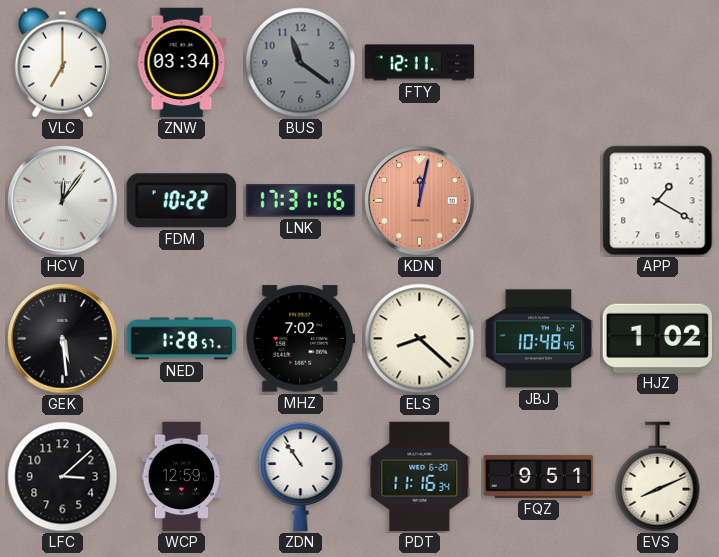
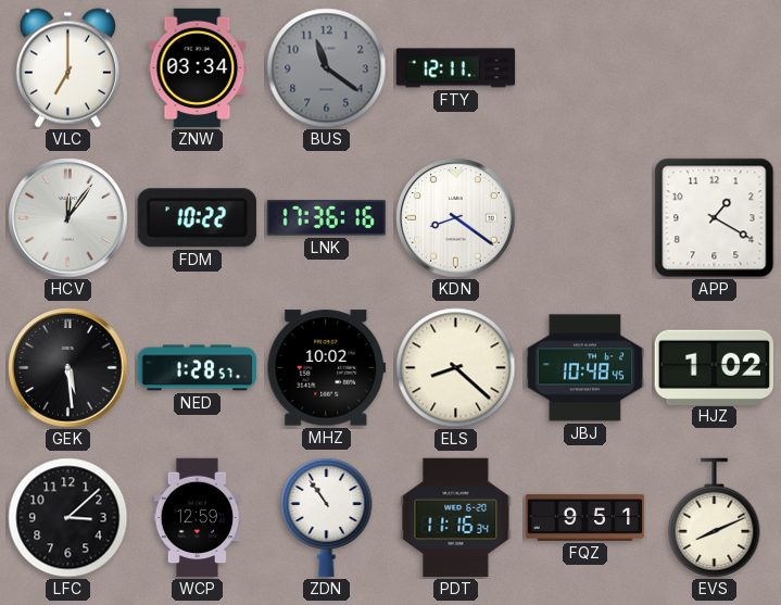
LNK: 17:31 -> 17:36
KDN: 12:02 -> 8:21
KDN dial: salmon -> white
MHZ: 7:02 -> 10:02
